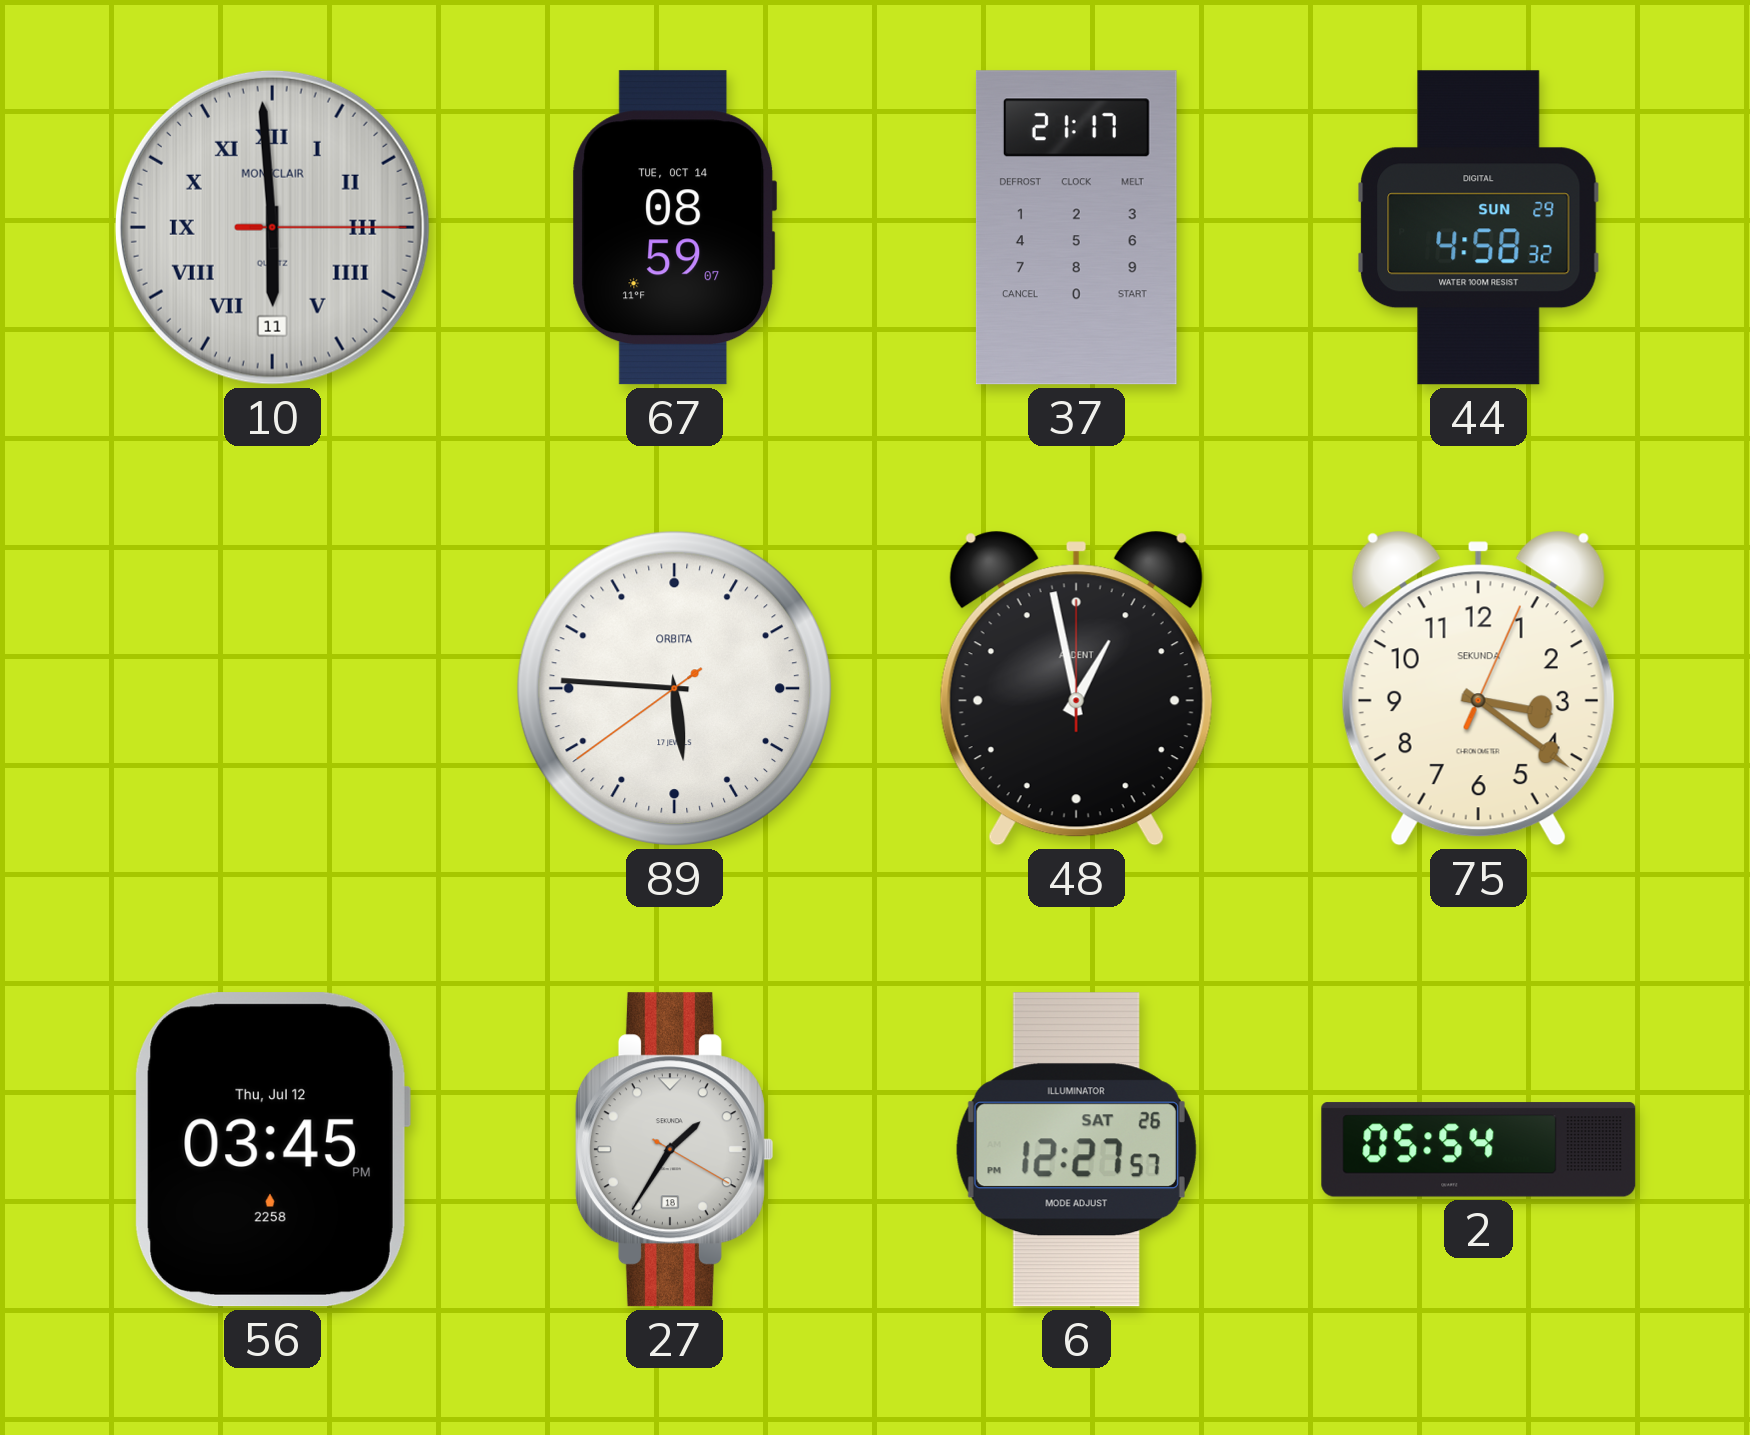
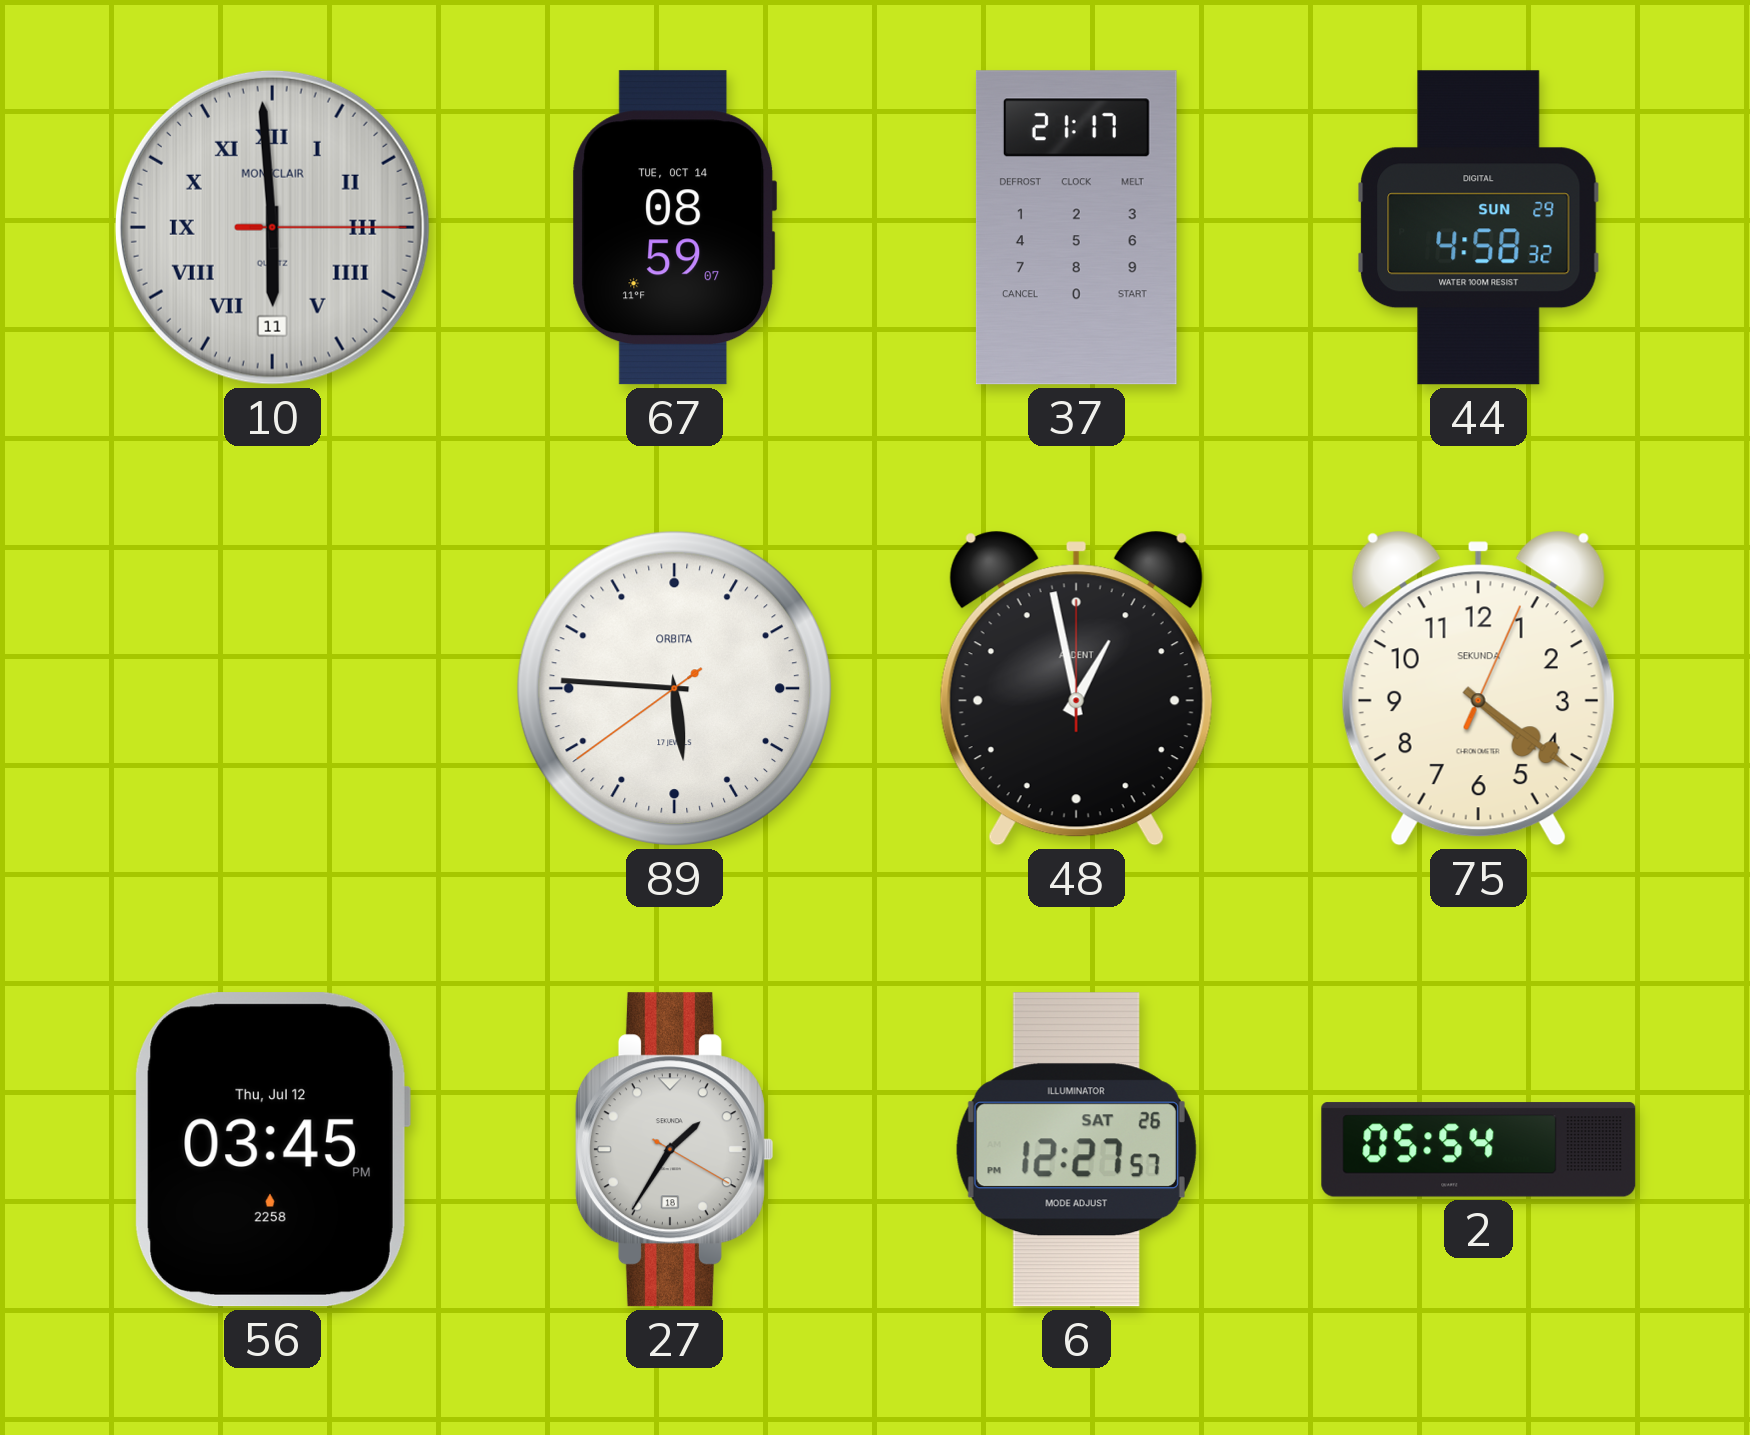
75: 3:21 -> 4:21
